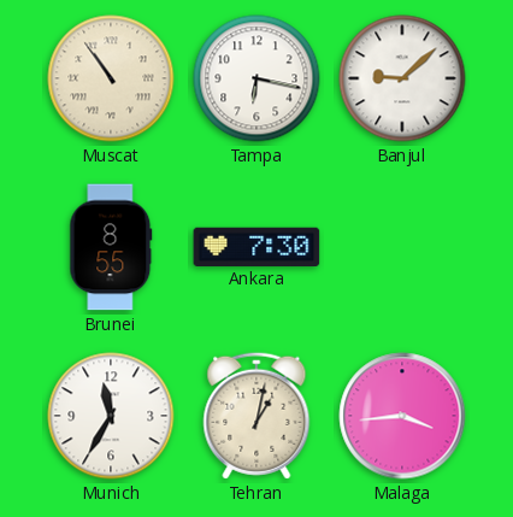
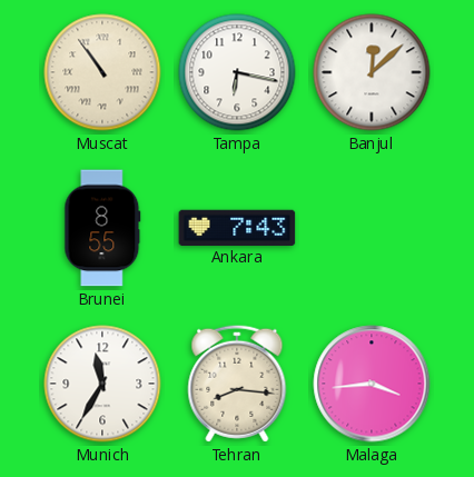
Banjul: 9:08 -> 12:08
Ankara: 7:30 -> 7:43
Tehran: 1:02 -> 8:16
